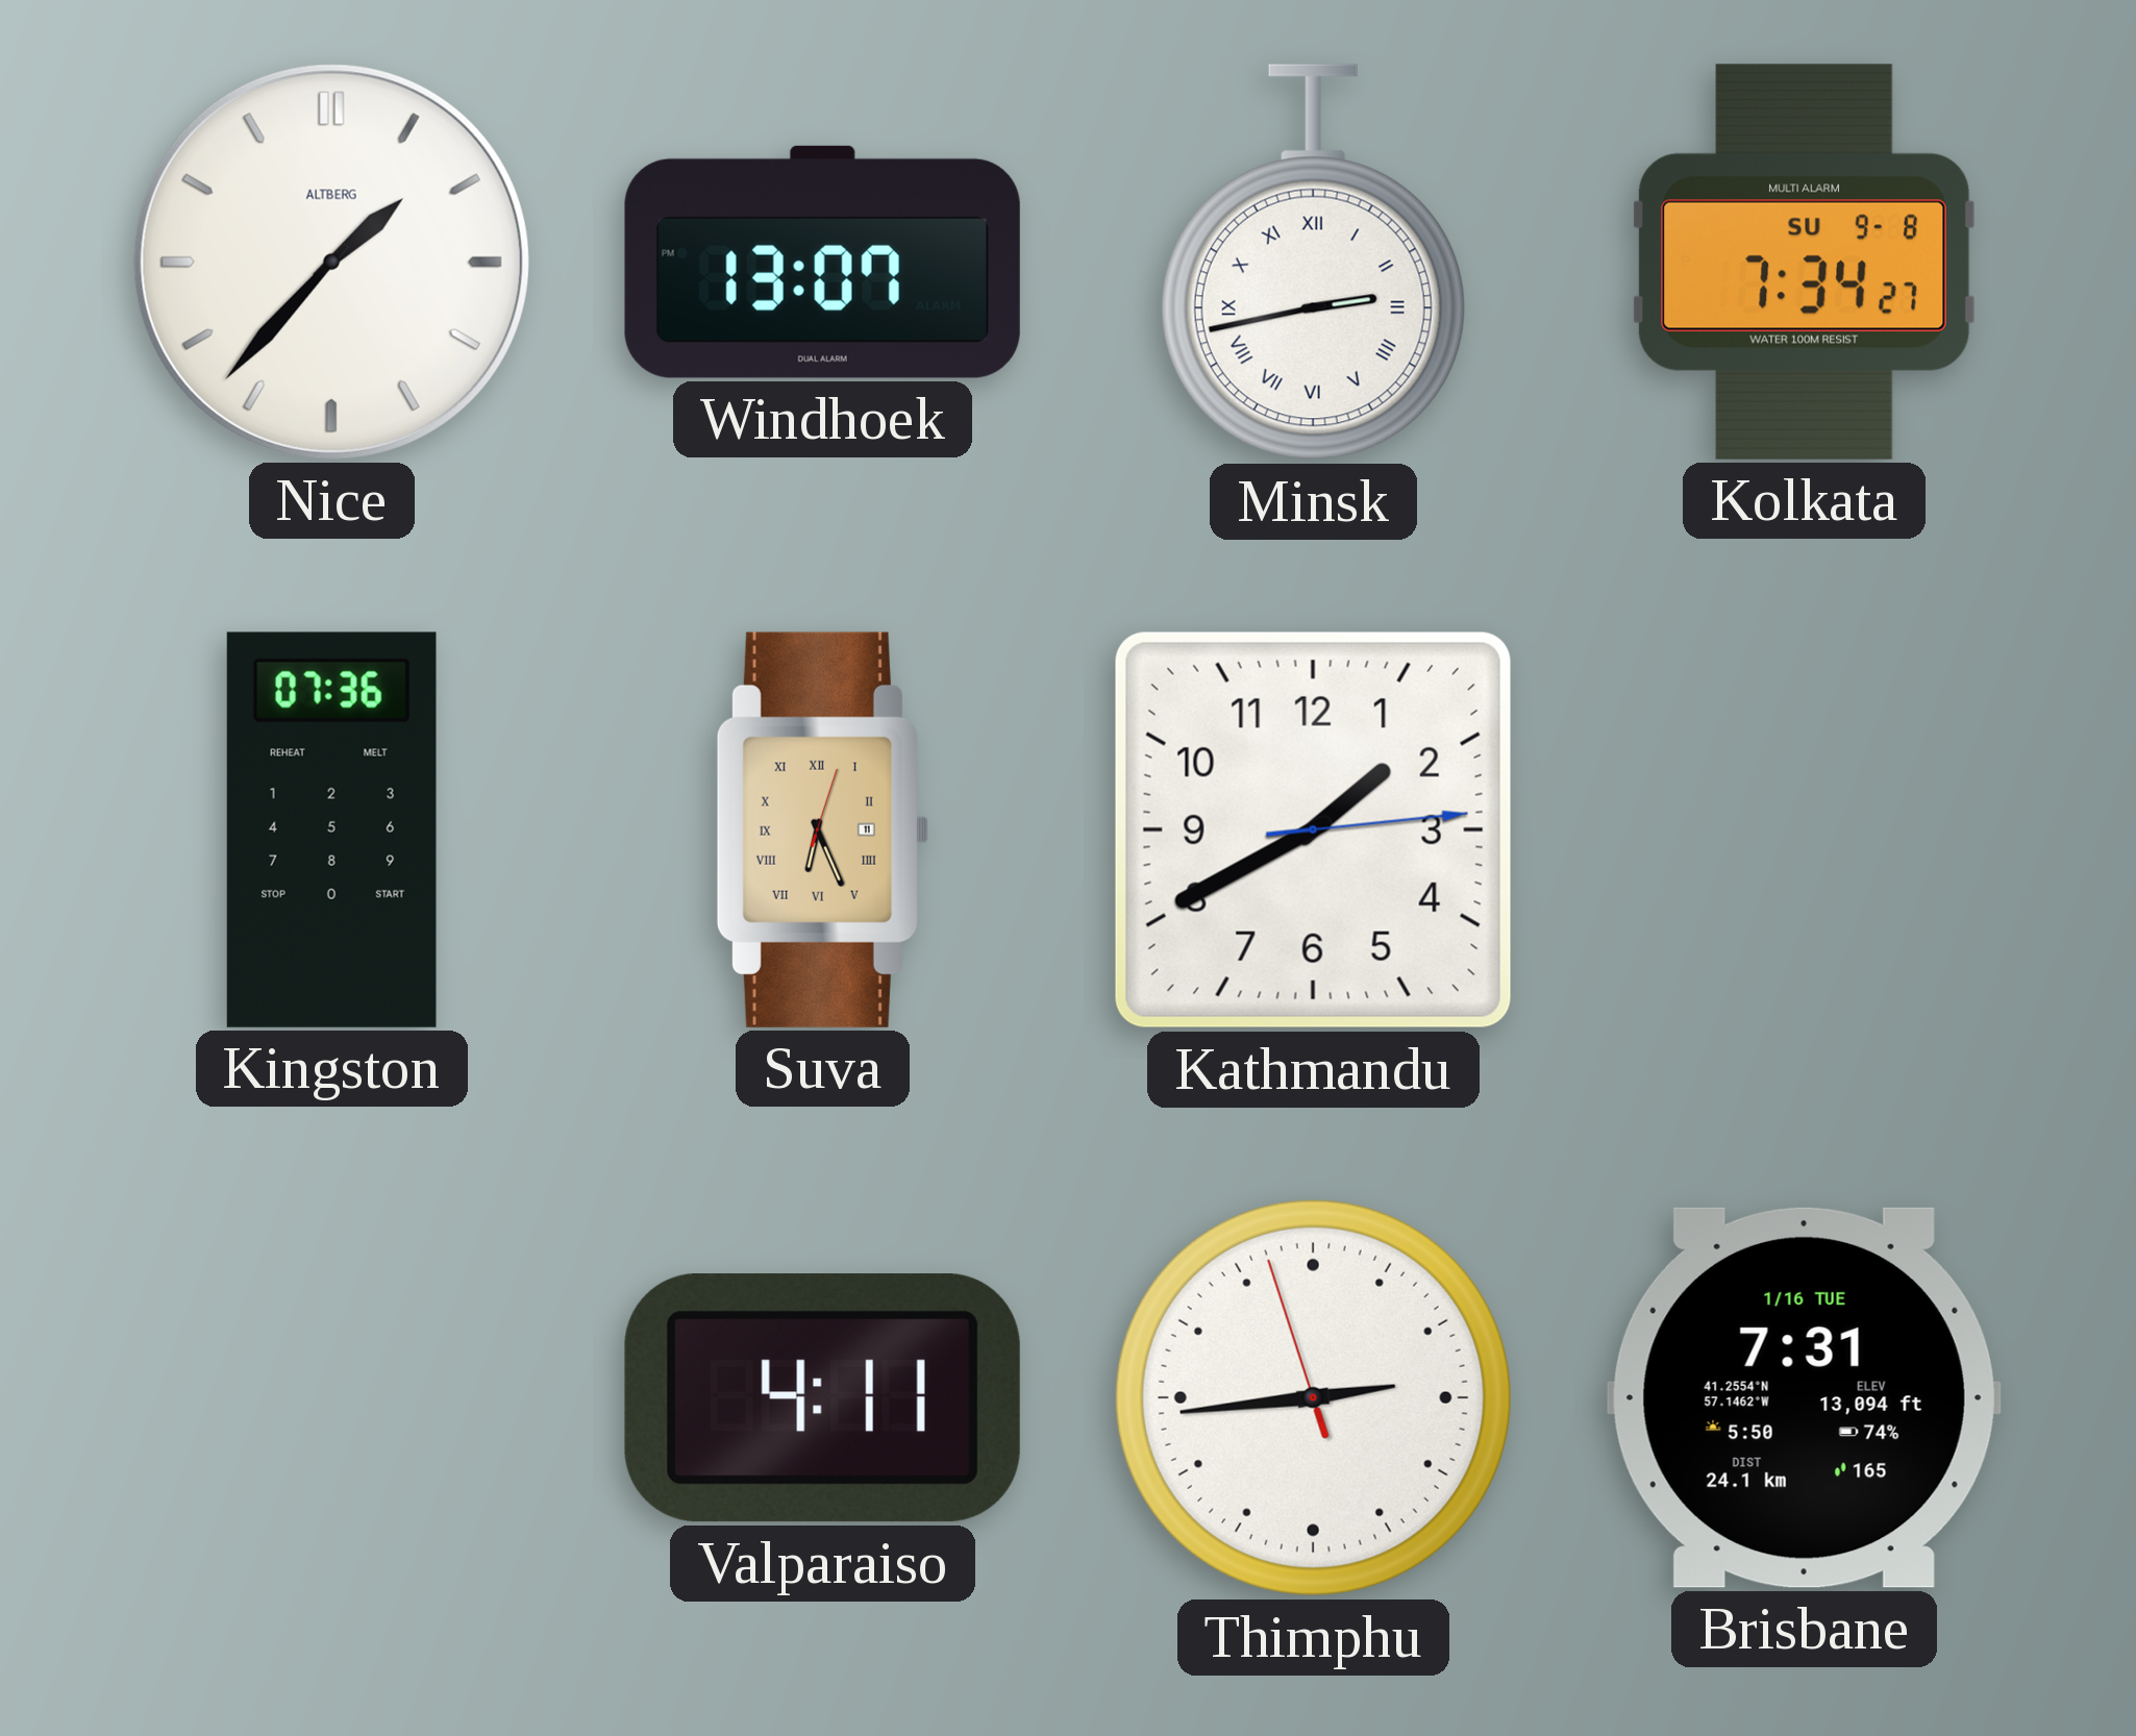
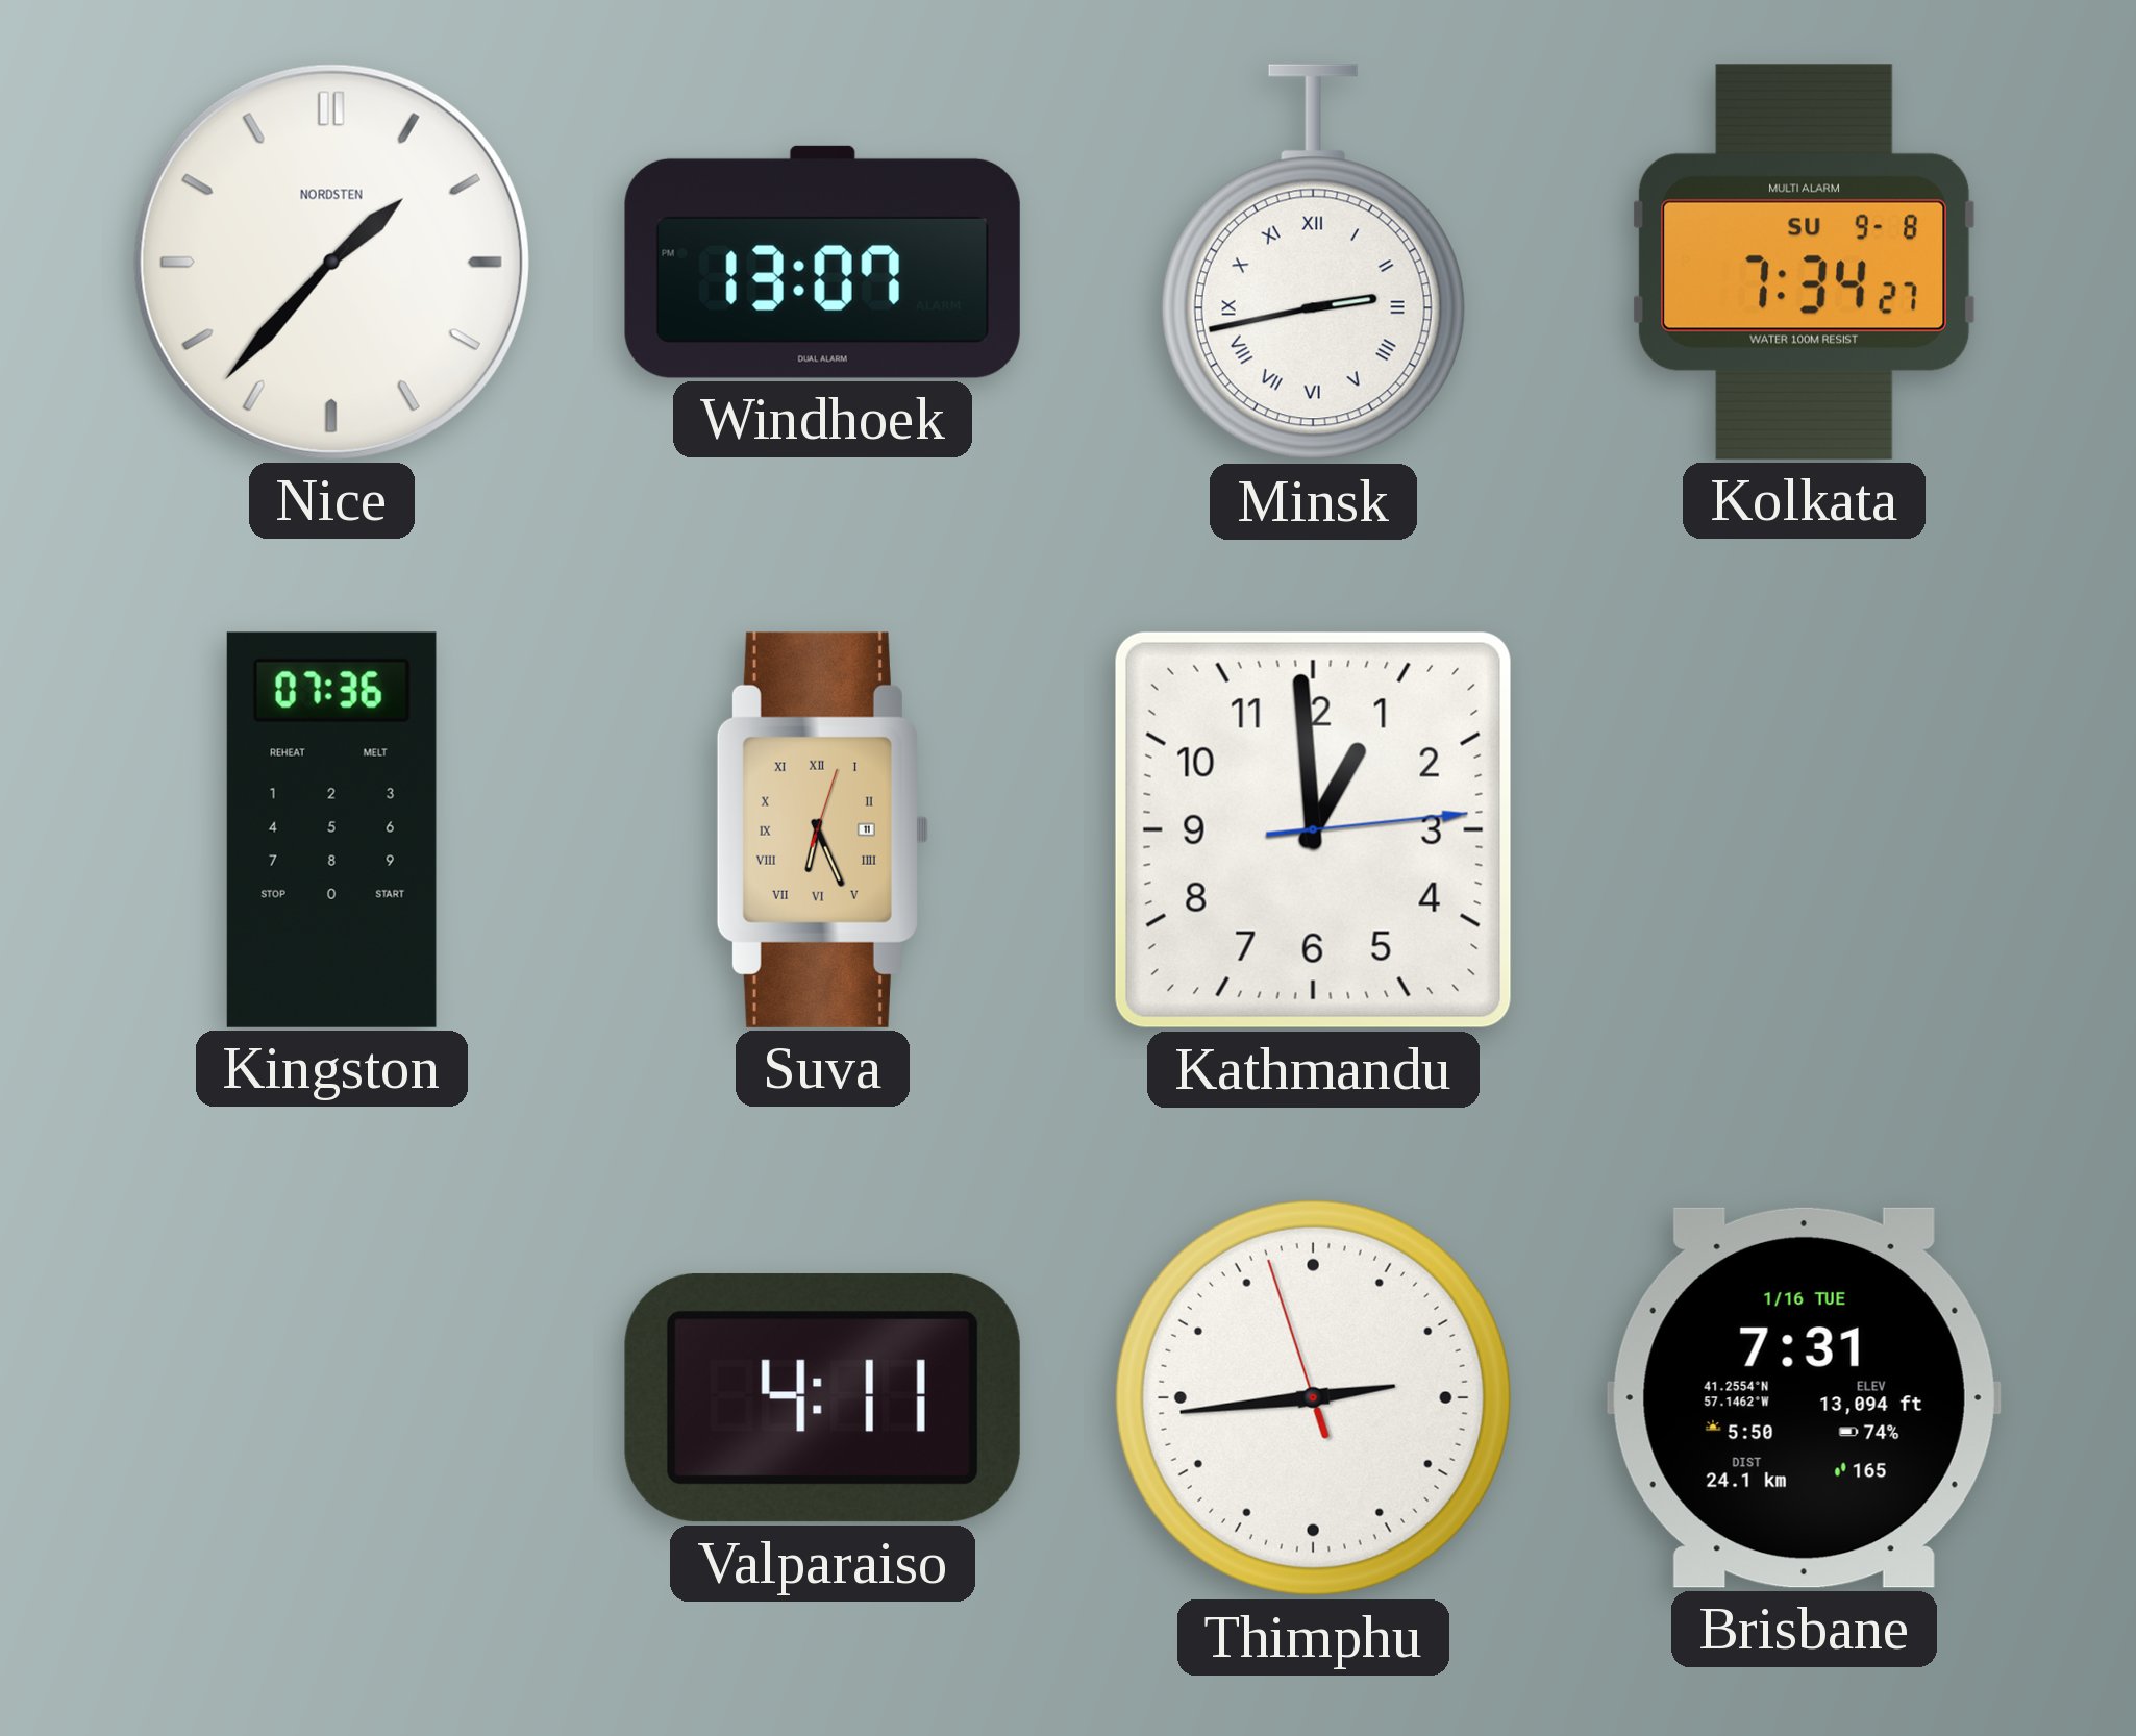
Nice brand: ALTBERG -> NORDSTEN
Kathmandu: 1:40 -> 12:59
